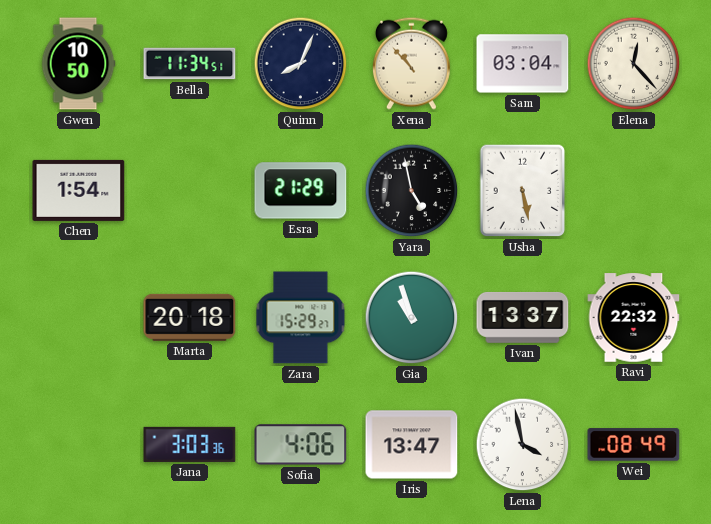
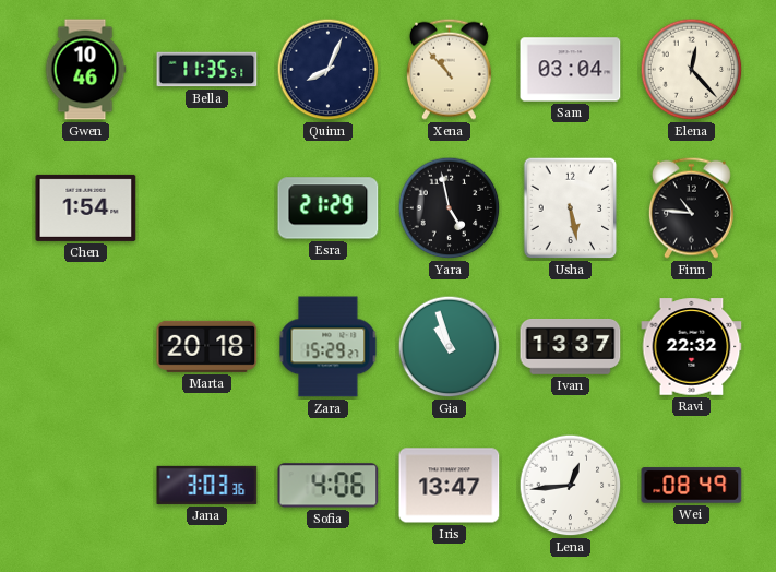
Gwen: 10:50 -> 10:46
Bella: 11:34 -> 11:35
Finn: none -> 10:46
Lena: 3:58 -> 12:44
